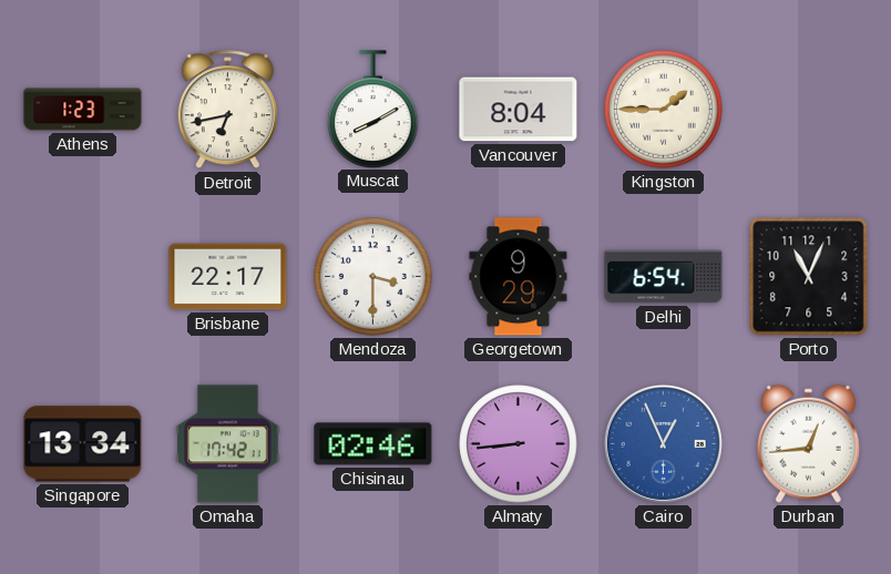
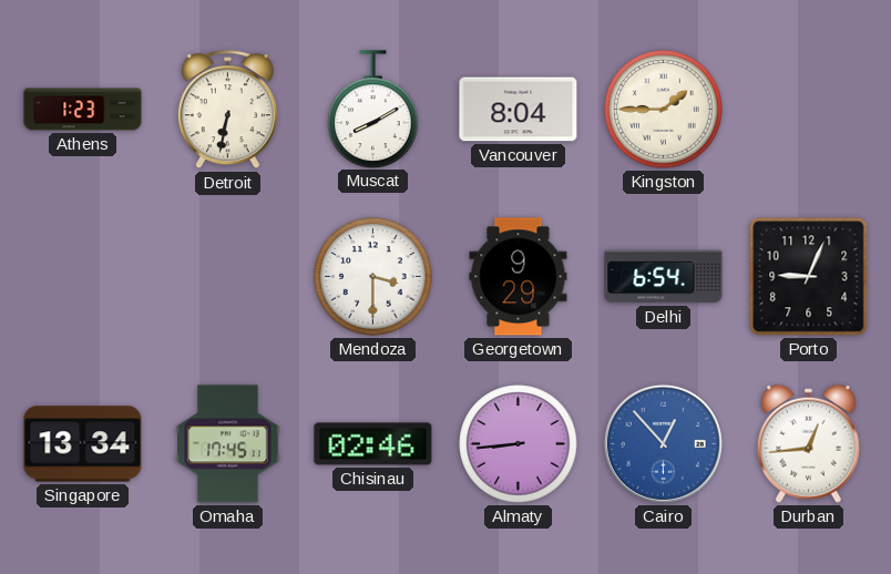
Detroit: 6:43 -> 6:32
Brisbane: 22:17 -> none
Porto: 11:04 -> 9:04
Omaha: 17:42 -> 17:45
Cairo: 12:56 -> 12:53
